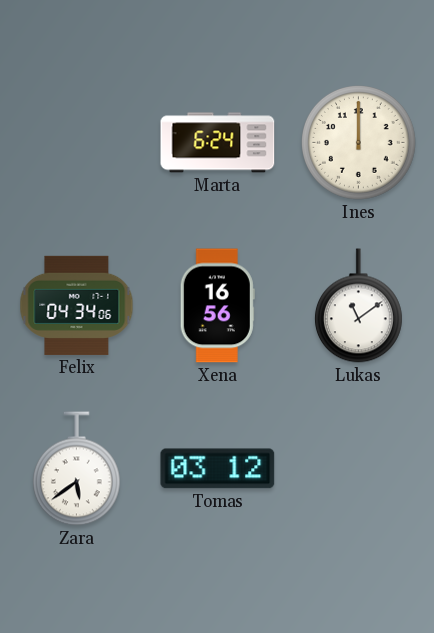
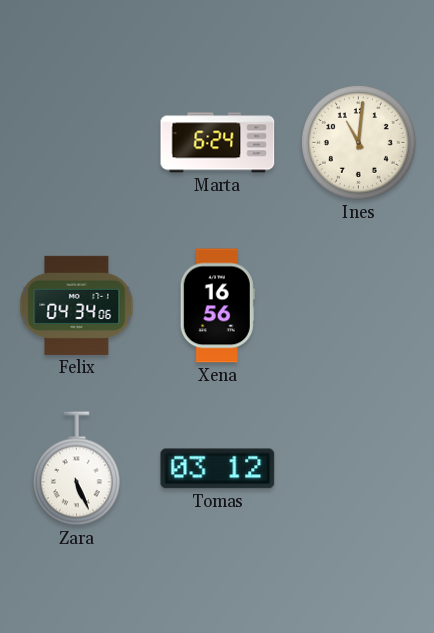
Ines: 12:00 -> 11:01
Lukas: 11:09 -> none
Zara: 5:39 -> 5:26
